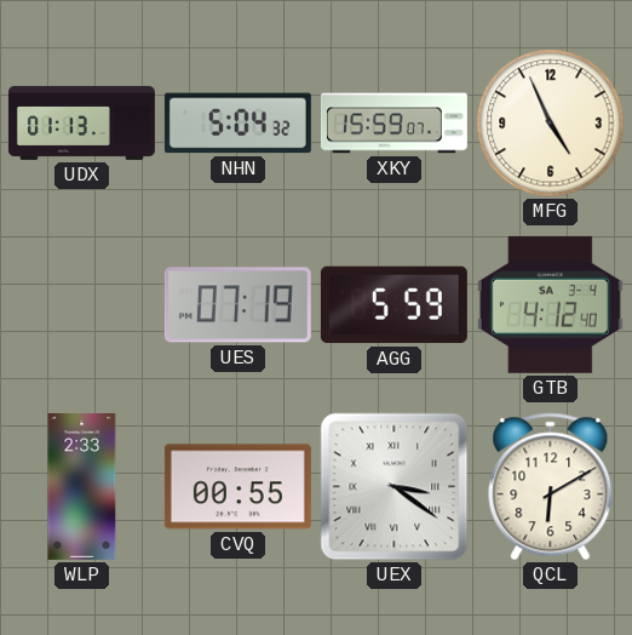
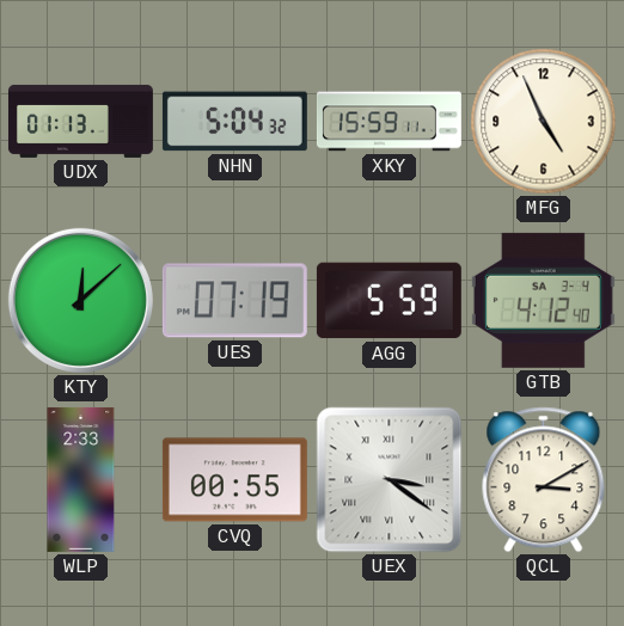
XKY: 15:59:07 -> 15:59:11
KTY: none -> 12:08
QCL: 6:10 -> 3:10
